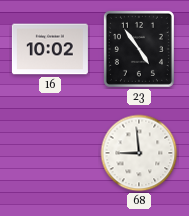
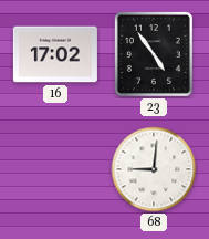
16: 10:02 -> 17:02
68: 8:59 -> 9:01
